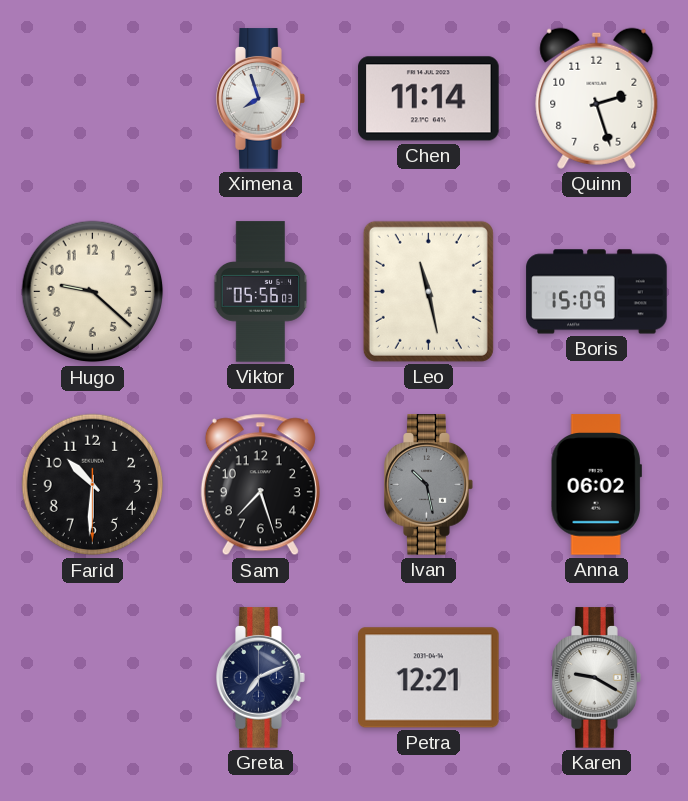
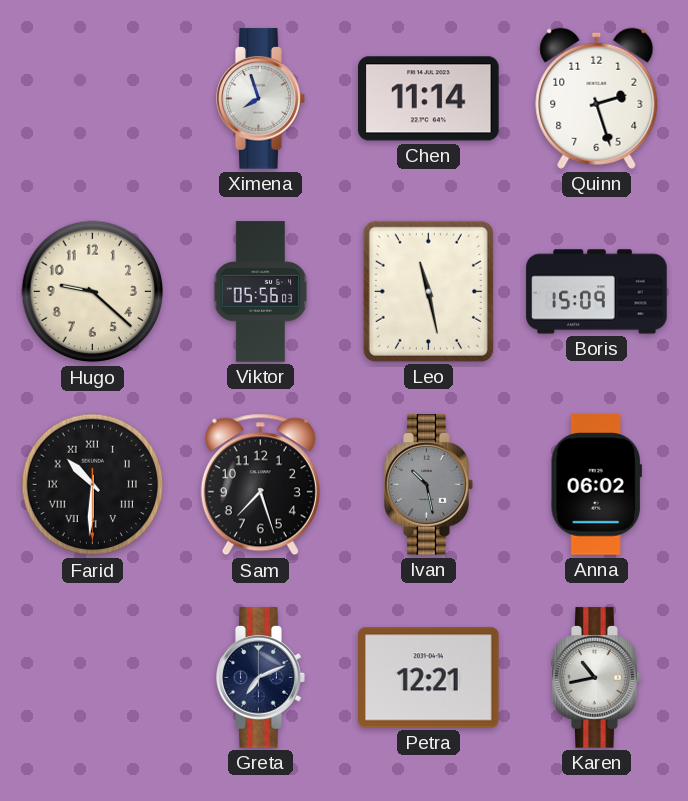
Farid numerals: Arabic -> Roman
Karen: 9:20 -> 10:43
